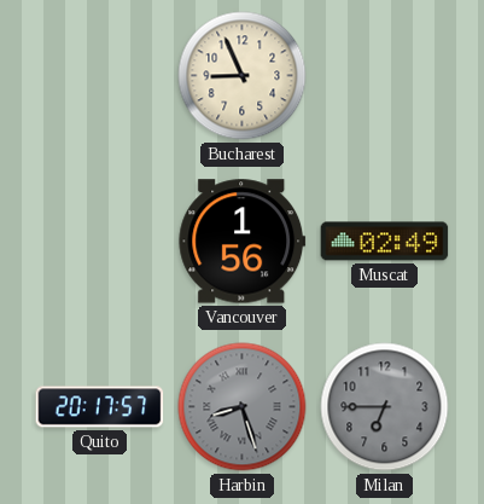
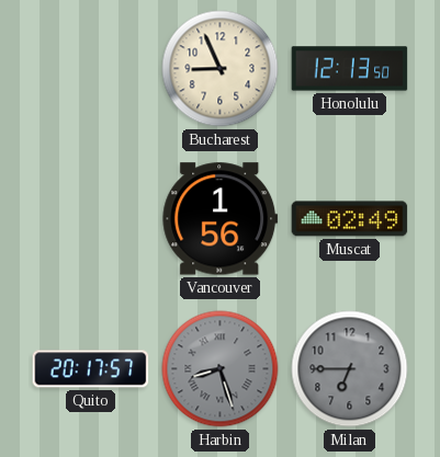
Honolulu: none -> 12:13
